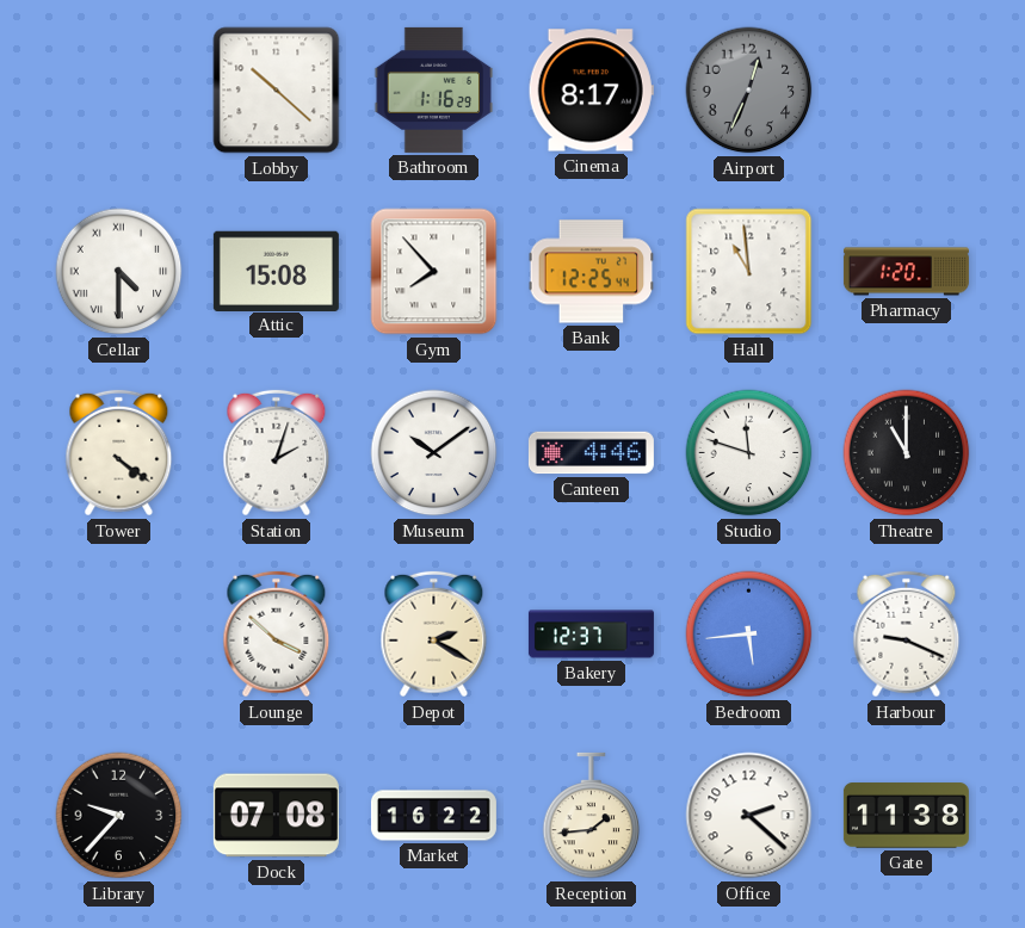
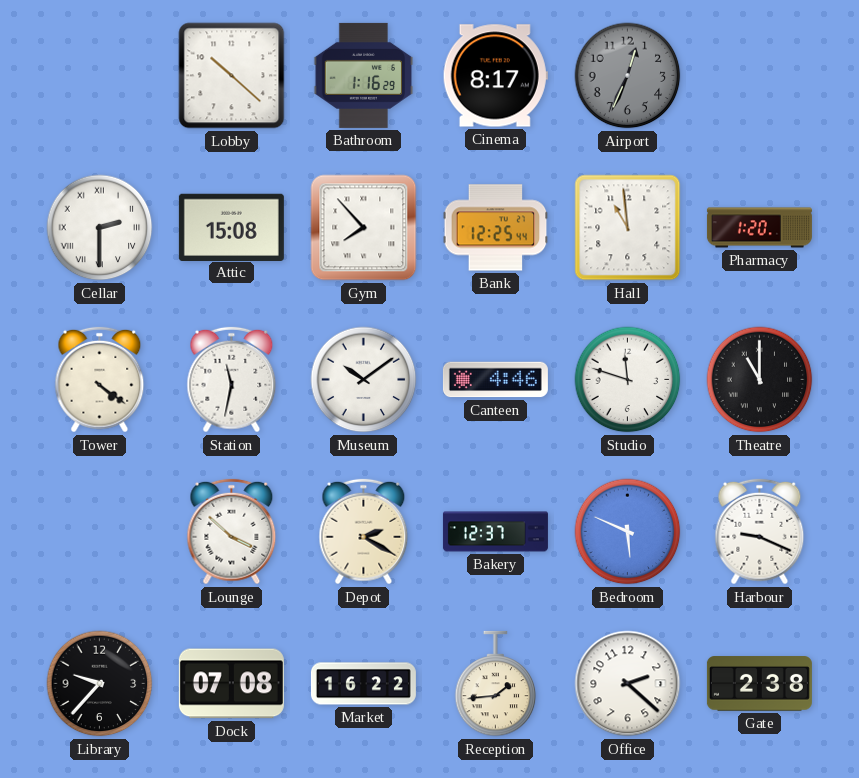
Cellar: 4:30 -> 2:30
Station: 2:03 -> 11:32
Bedroom: 5:44 -> 5:49
Gate: 11:38 -> 2:38
